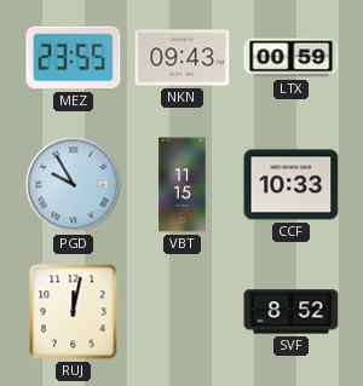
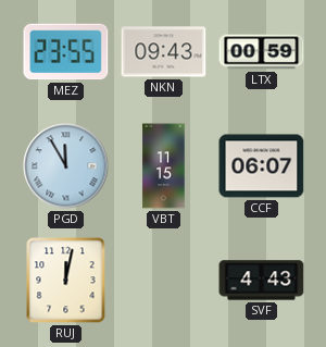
PGD: 9:55 -> 11:55
CCF: 10:33 -> 06:07
SVF: 8:52 -> 4:43
